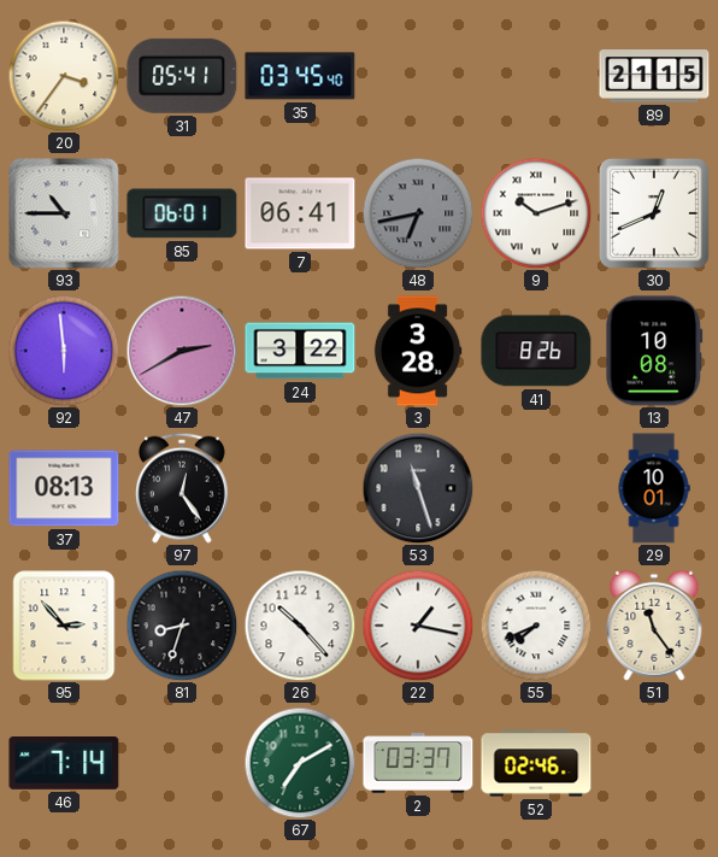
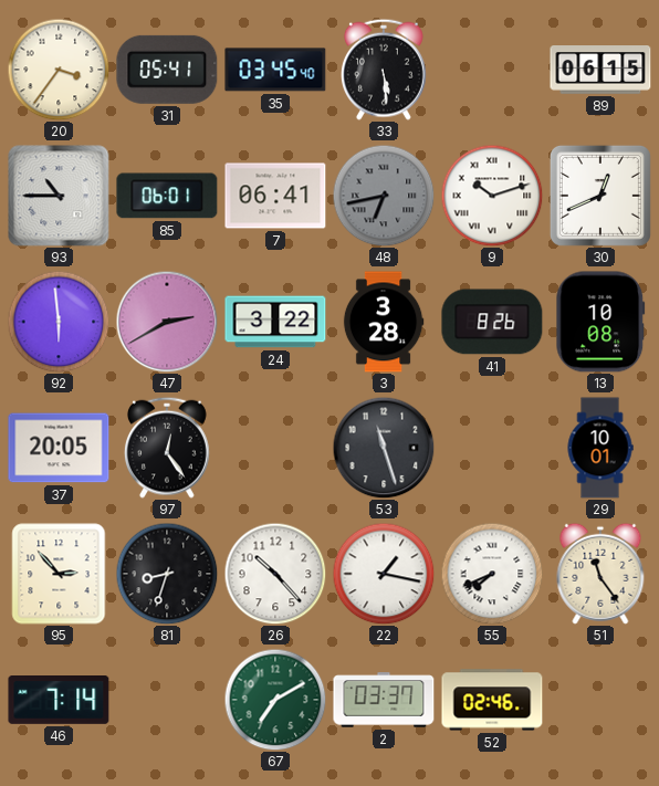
33: none -> 5:29
89: 21:15 -> 06:15
37: 08:13 -> 20:05
